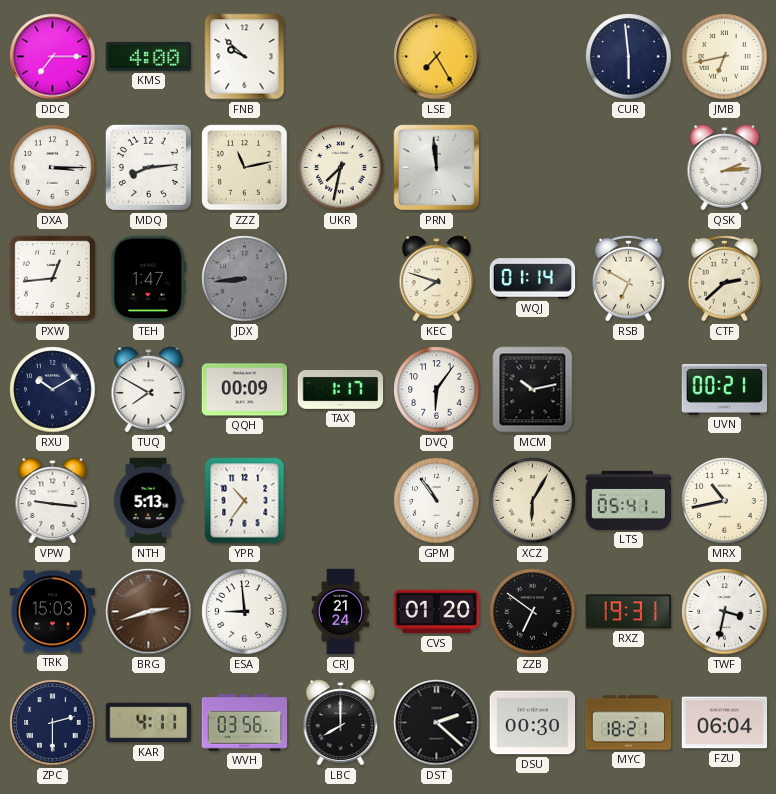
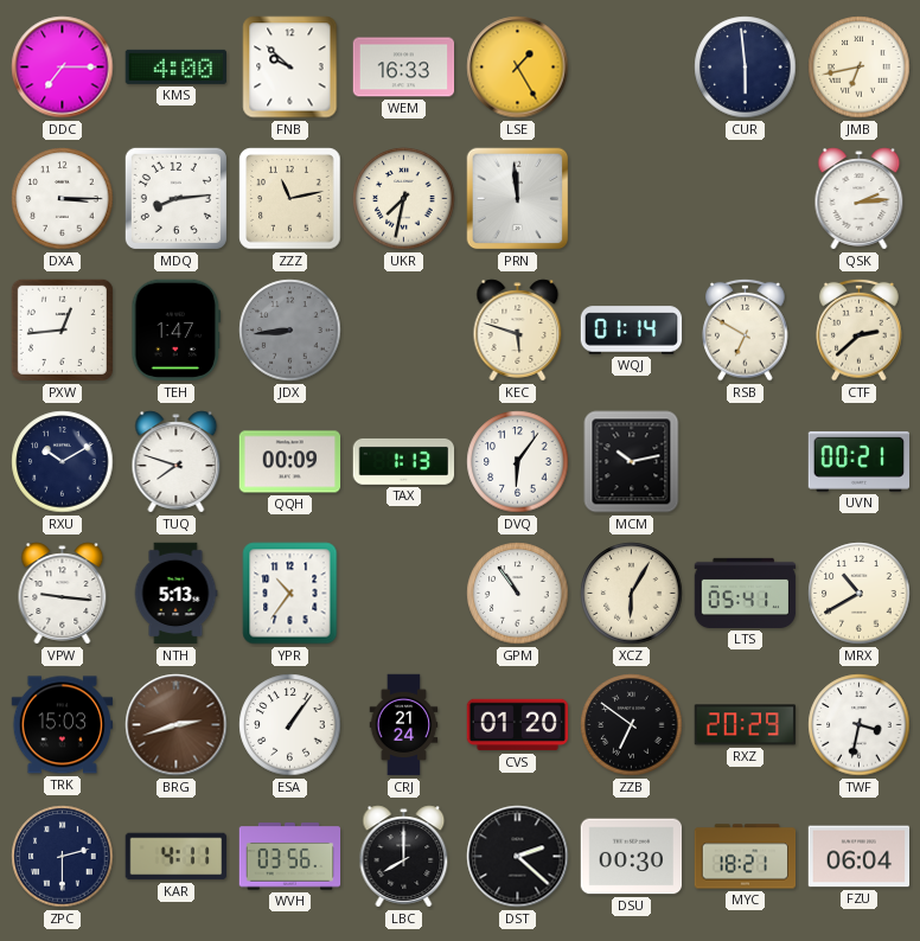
WEM: none -> 16:33
LSE: 7:25 -> 1:25
KEC: 7:48 -> 5:48
TUQ: 7:50 -> 7:48
TAX: 1:17 -> 1:13
MRX: 10:43 -> 10:40
ESA: 8:59 -> 1:06
RXZ: 19:31 -> 20:29
